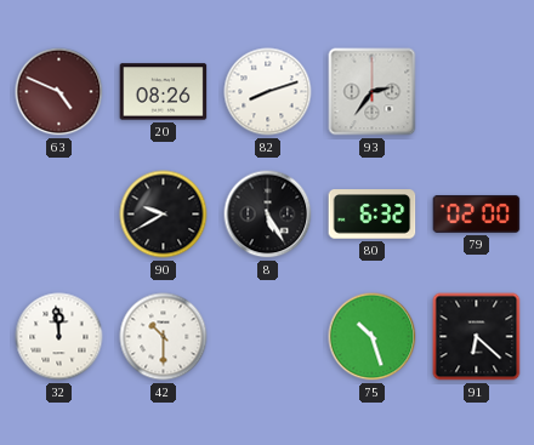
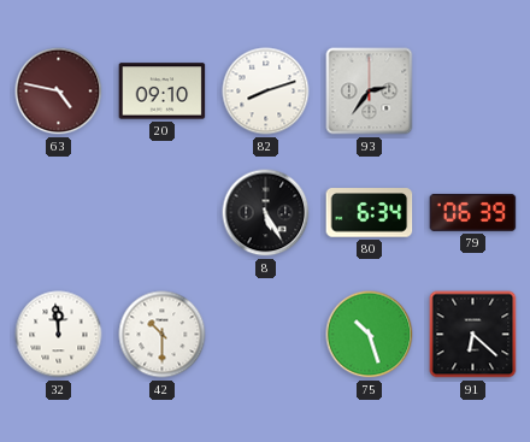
63: 4:49 -> 4:47
20: 08:26 -> 09:10
90: 9:40 -> none
80: 6:32 -> 6:34
79: 02:00 -> 06:39
